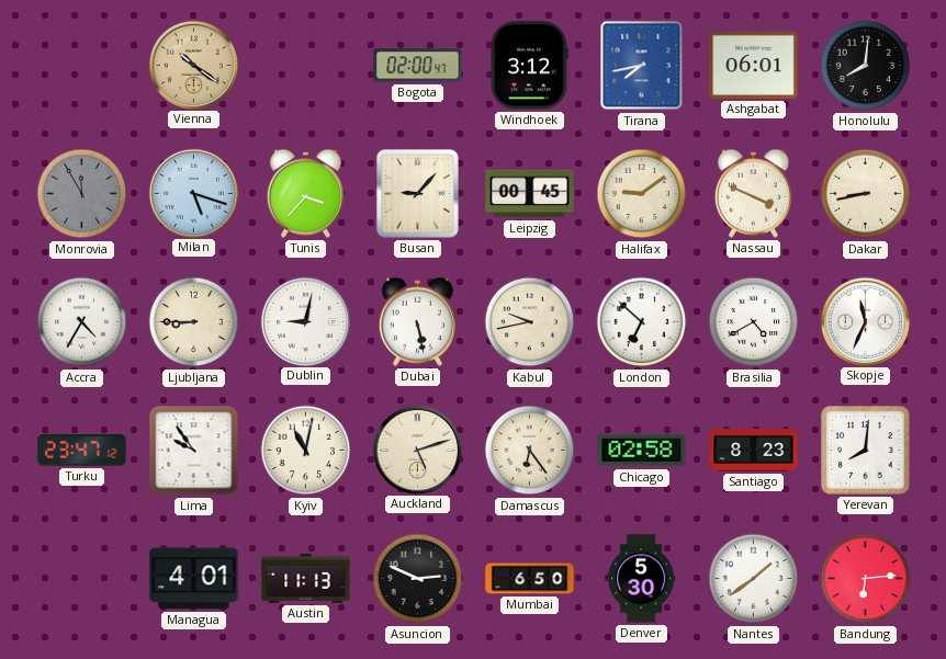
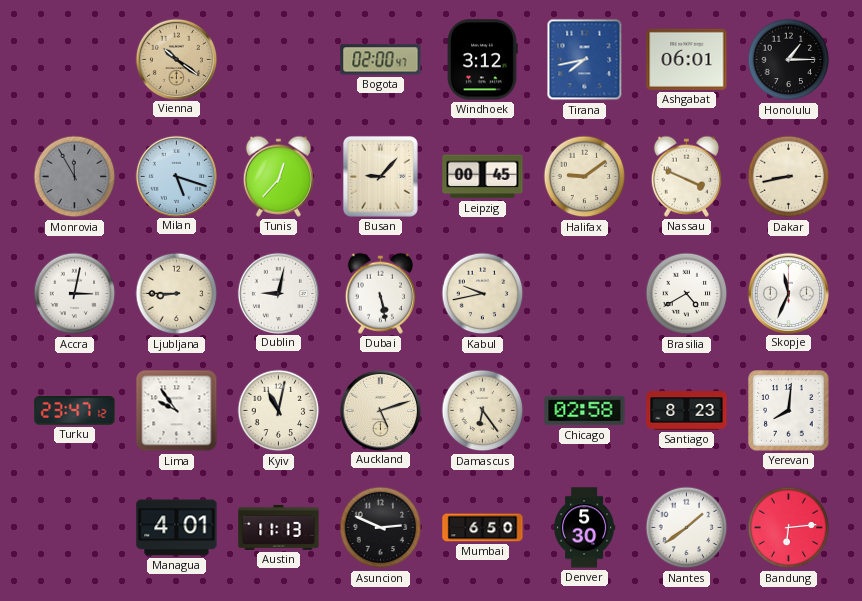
Honolulu: 8:01 -> 1:15
Tunis: 3:37 -> 12:37
Accra: 4:35 -> 3:02
London: 6:52 -> none
